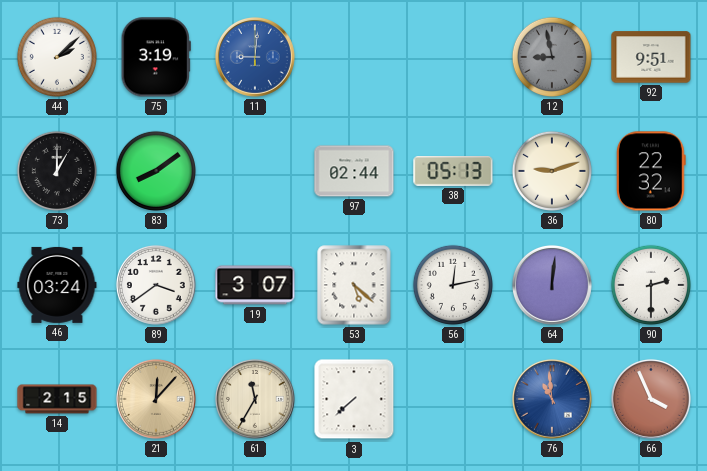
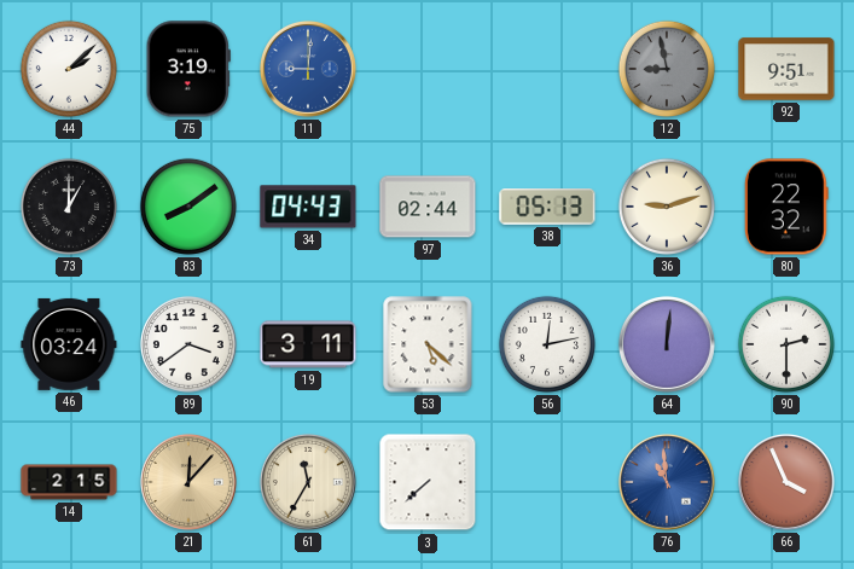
34: none -> 04:43
19: 3:07 -> 3:11
